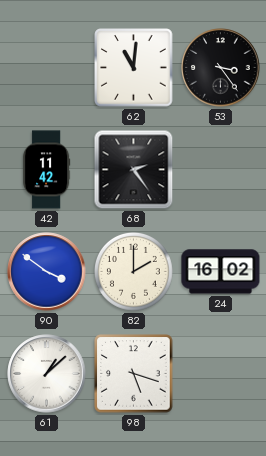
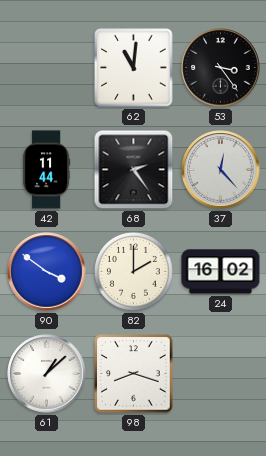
42: 11:42 -> 11:44
37: none -> 12:23
98: 5:18 -> 8:18
